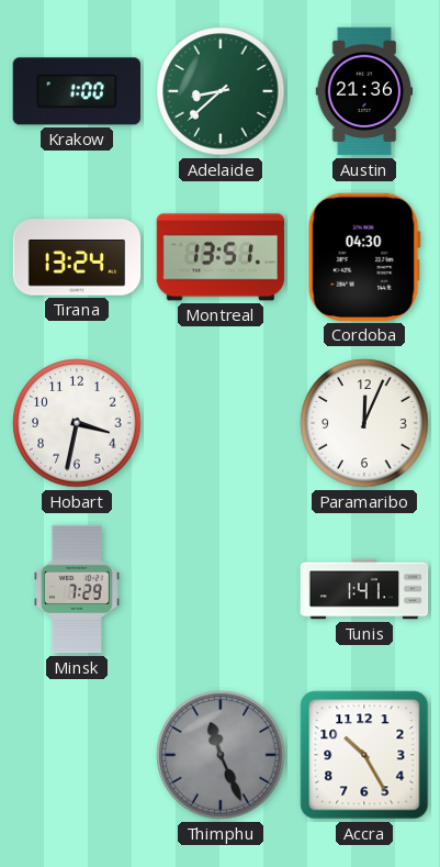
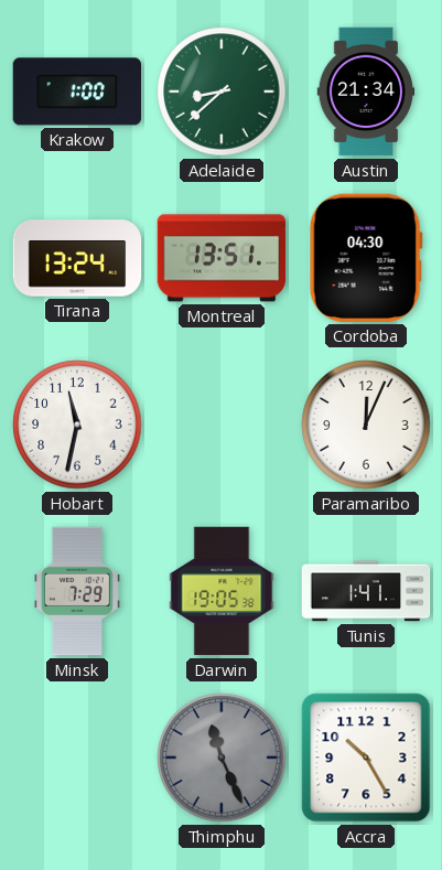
Austin: 21:36 -> 21:34
Hobart: 3:32 -> 11:32
Darwin: none -> 19:05
